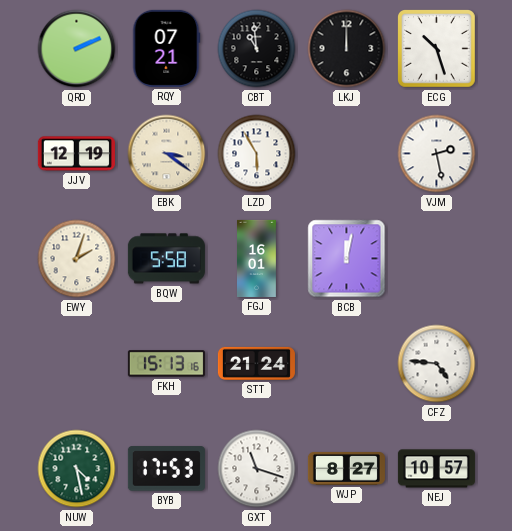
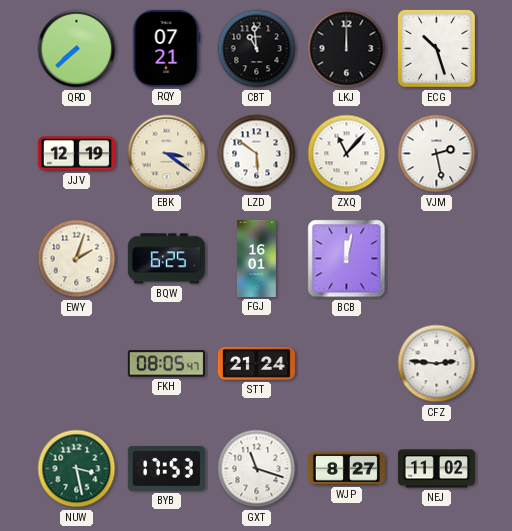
QRD: 2:11 -> 7:38
LZD: 5:55 -> 5:51
ZXQ: none -> 11:07
BQW: 5:58 -> 6:25
FKH: 15:13 -> 08:05
CFZ: 4:46 -> 2:46
NUW: 4:28 -> 3:28
NEJ: 10:57 -> 11:02
